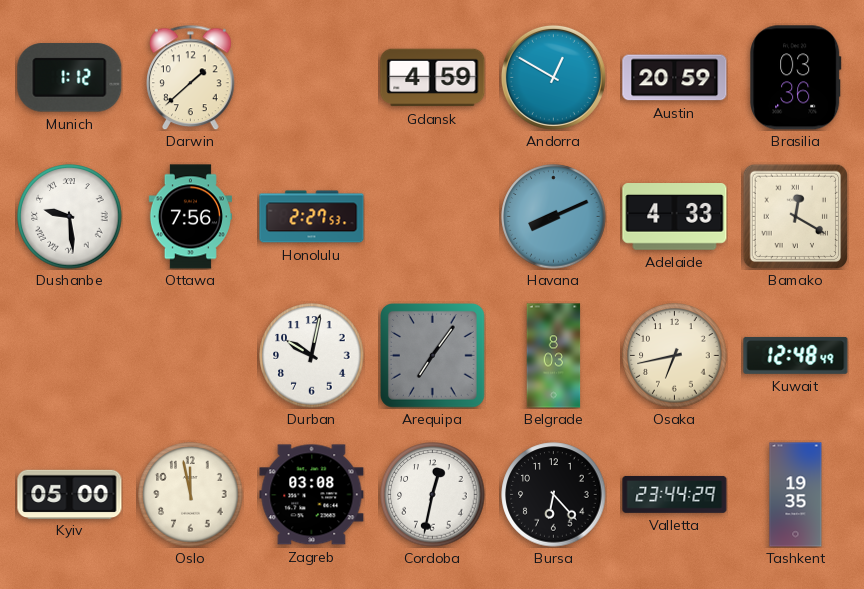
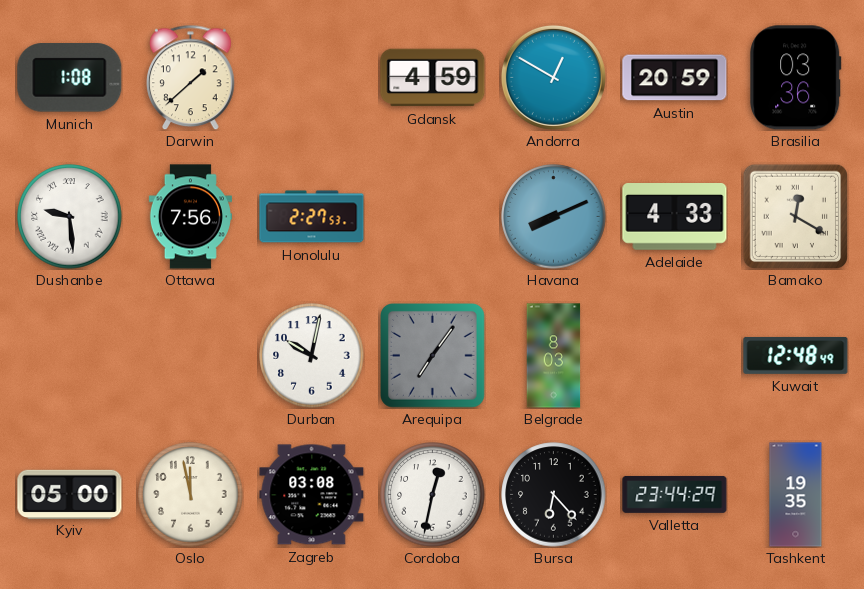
Munich: 1:12 -> 1:08
Osaka: 6:43 -> none
